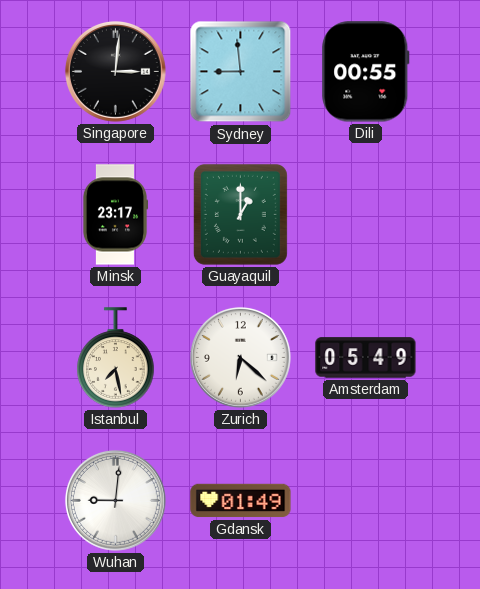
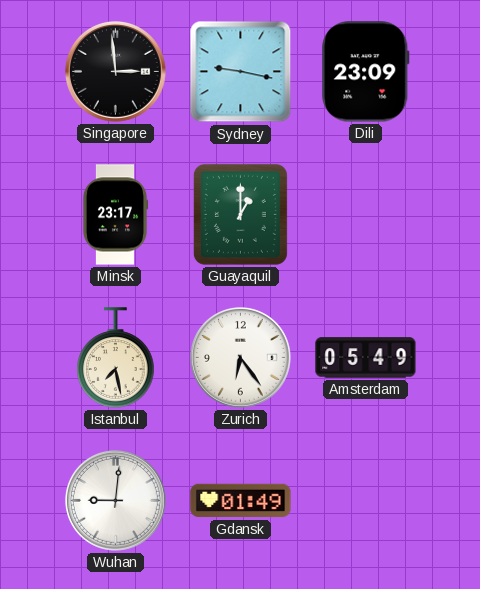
Singapore: 3:01 -> 2:59
Sydney: 8:59 -> 9:17
Dili: 00:55 -> 23:09
Zurich: 6:22 -> 6:24
